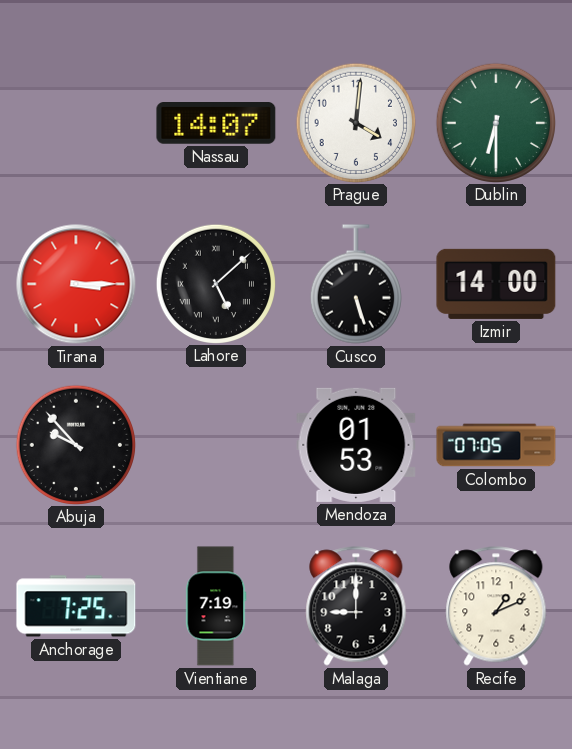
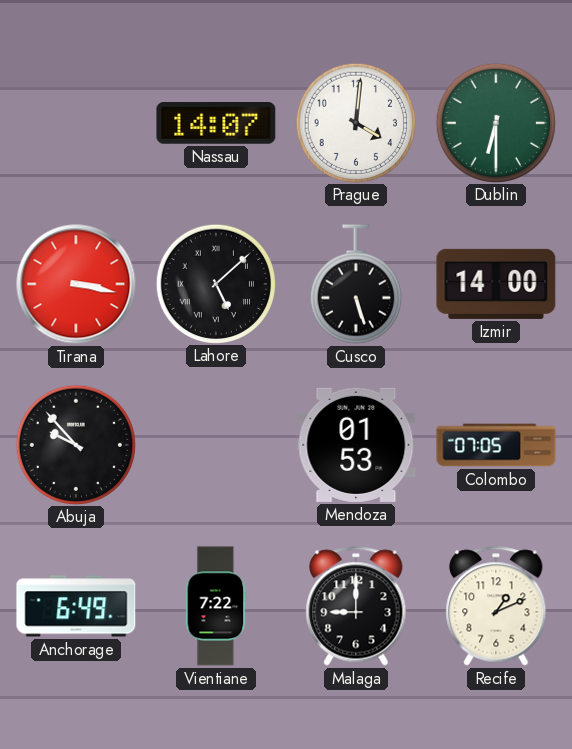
Tirana: 3:15 -> 3:17
Anchorage: 7:25 -> 6:49
Vientiane: 7:19 -> 7:22
